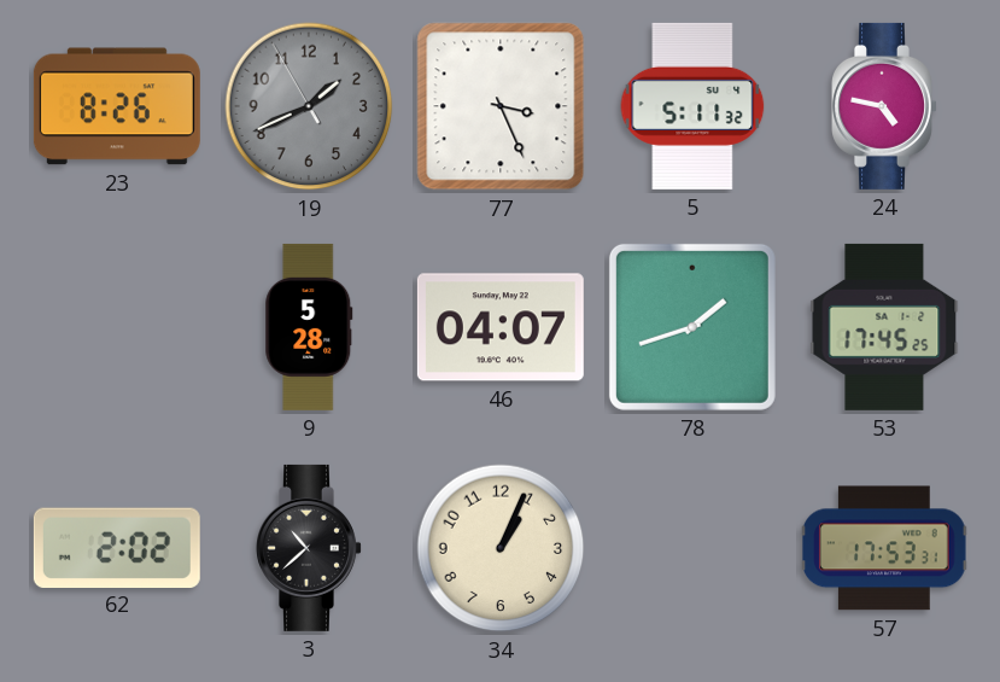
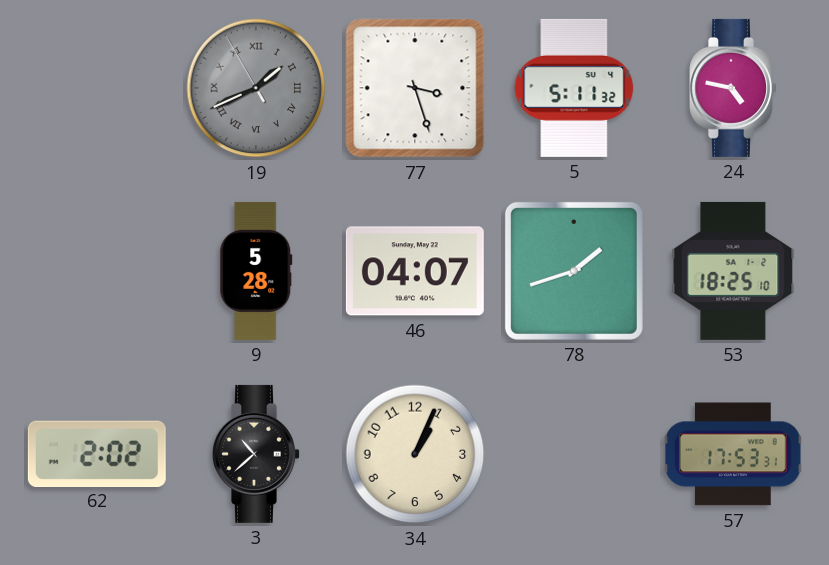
23: 8:26 -> none
19 numerals: Arabic -> Roman
77: 3:26 -> 3:27
53: 17:45 -> 18:25
